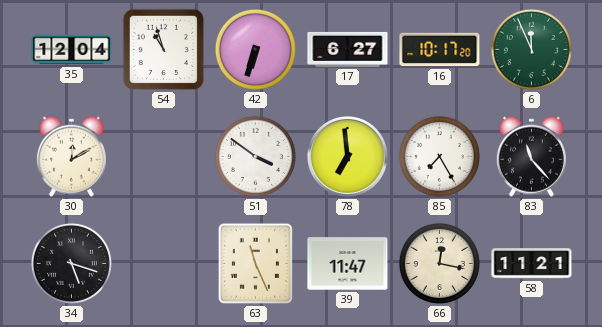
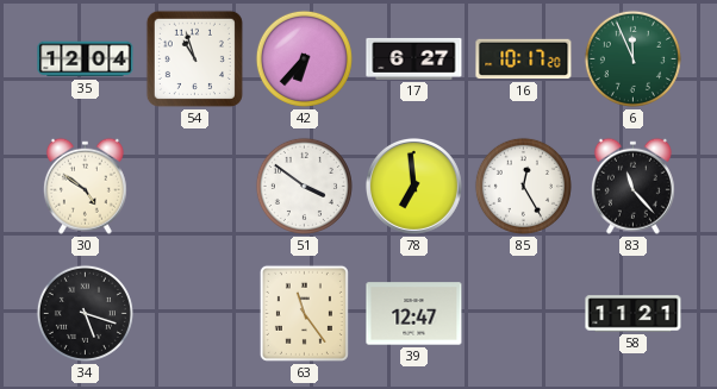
42: 6:33 -> 6:37
30: 12:10 -> 4:51
85: 7:25 -> 12:25
63: 11:26 -> 11:24
39: 11:47 -> 12:47
66: 12:17 -> none
